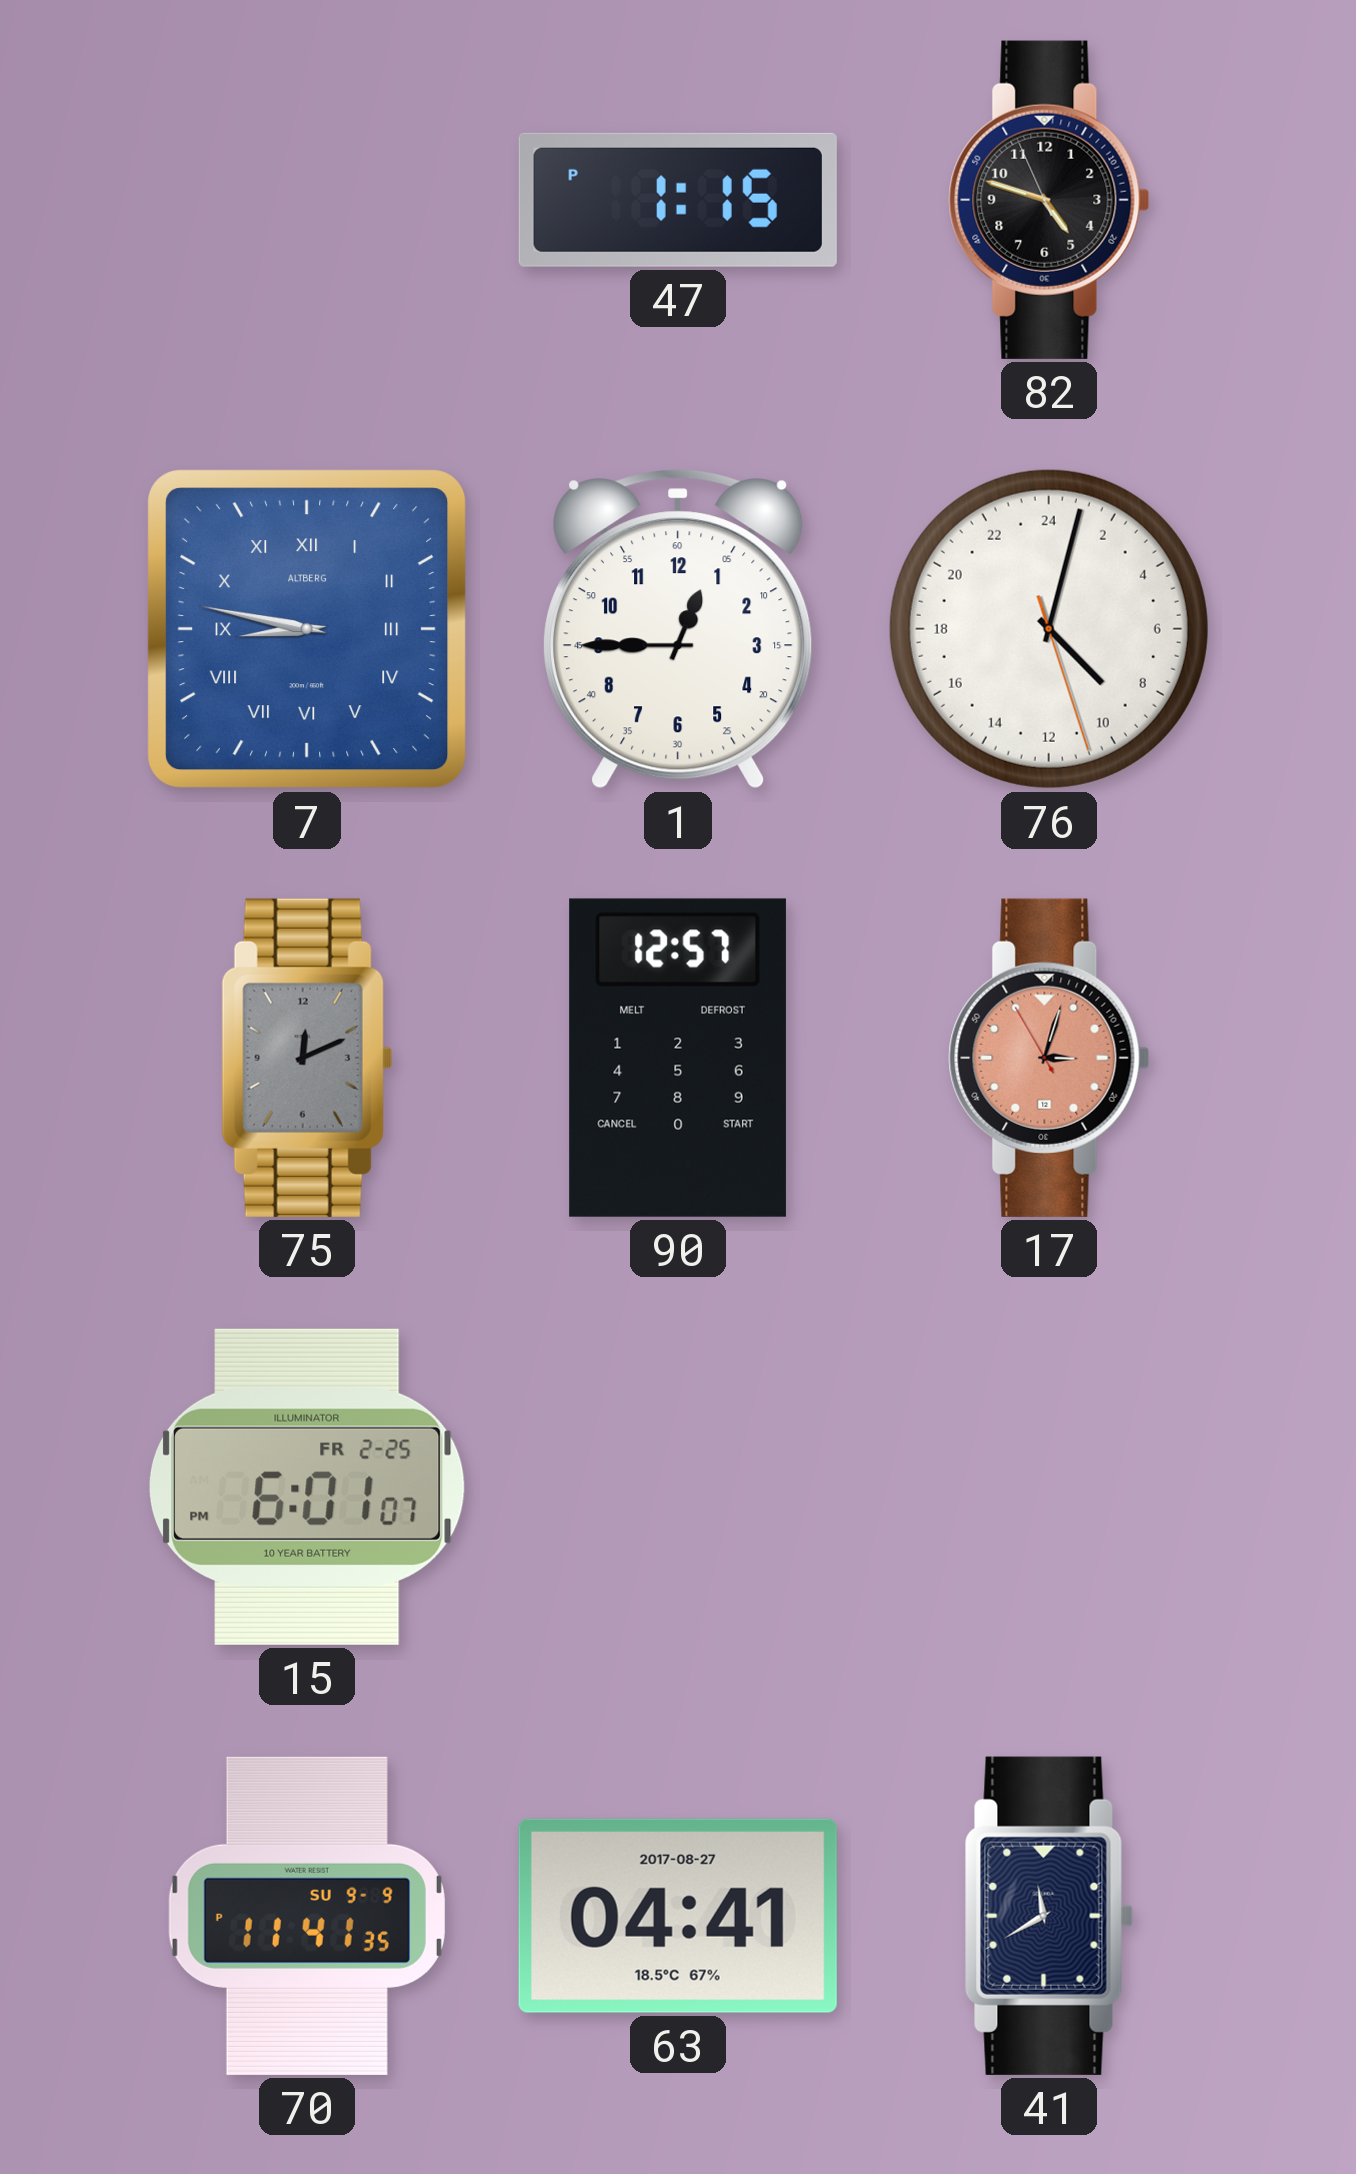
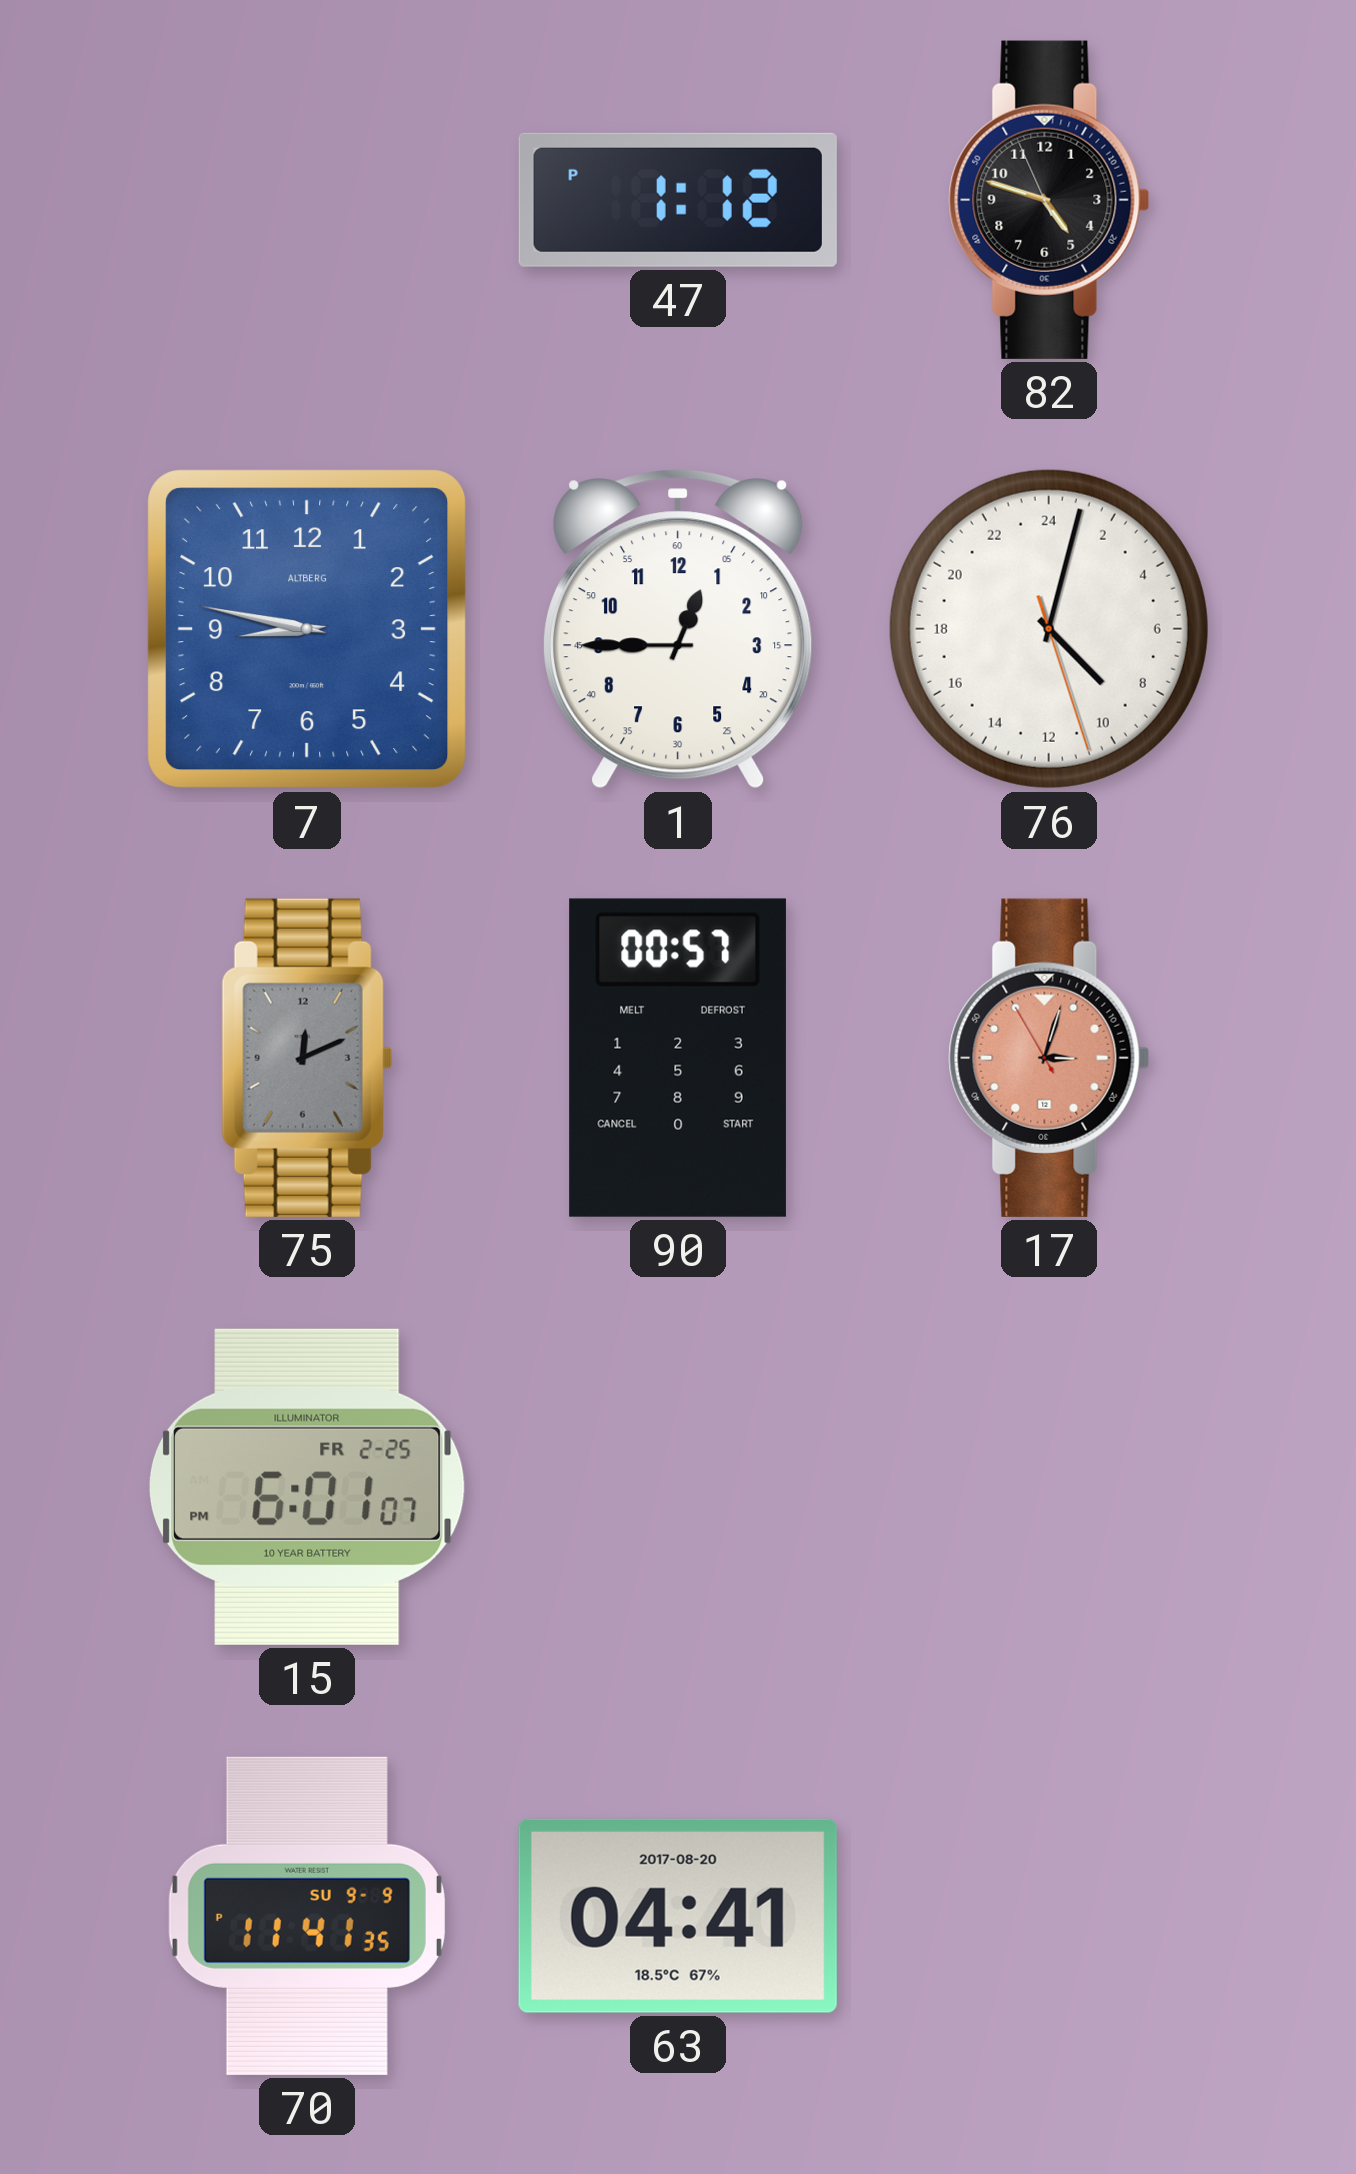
47: 1:15 -> 1:12
7 numerals: Roman -> Arabic
90: 12:57 -> 00:57
63 date: 2017-08-27 -> 2017-08-20
41: 11:40 -> none
